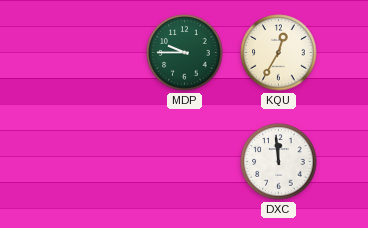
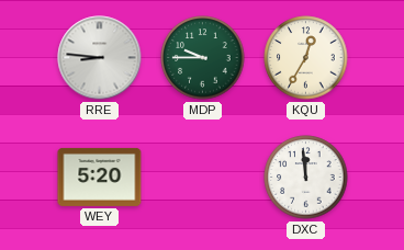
RRE: none -> 8:46
WEY: none -> 5:20
